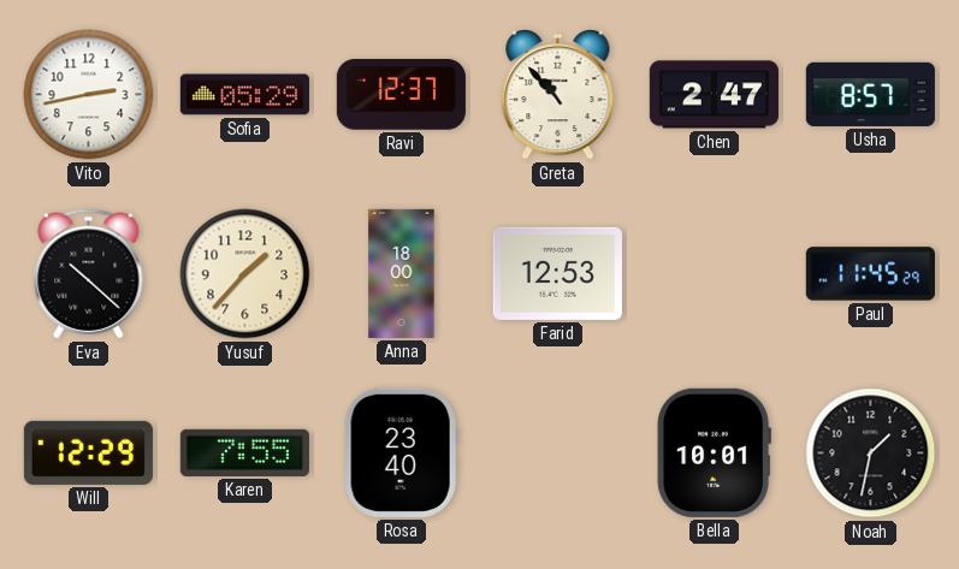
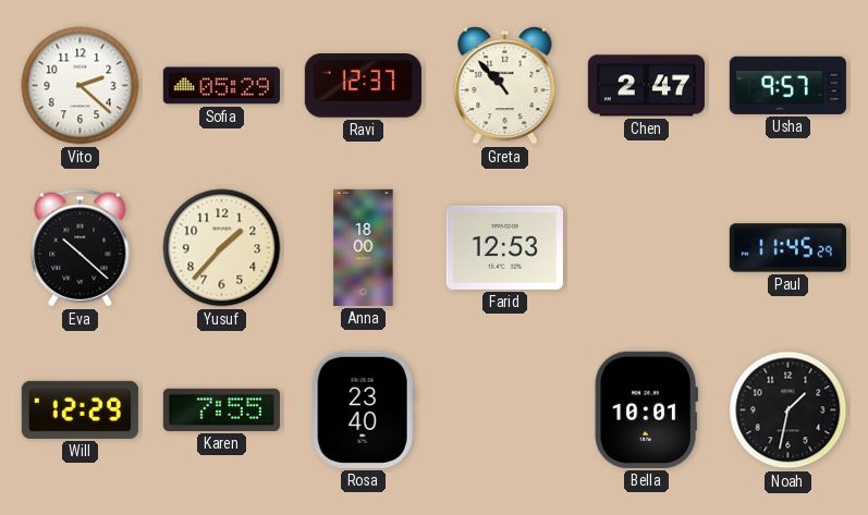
Vito: 2:43 -> 2:22
Usha: 8:57 -> 9:57
